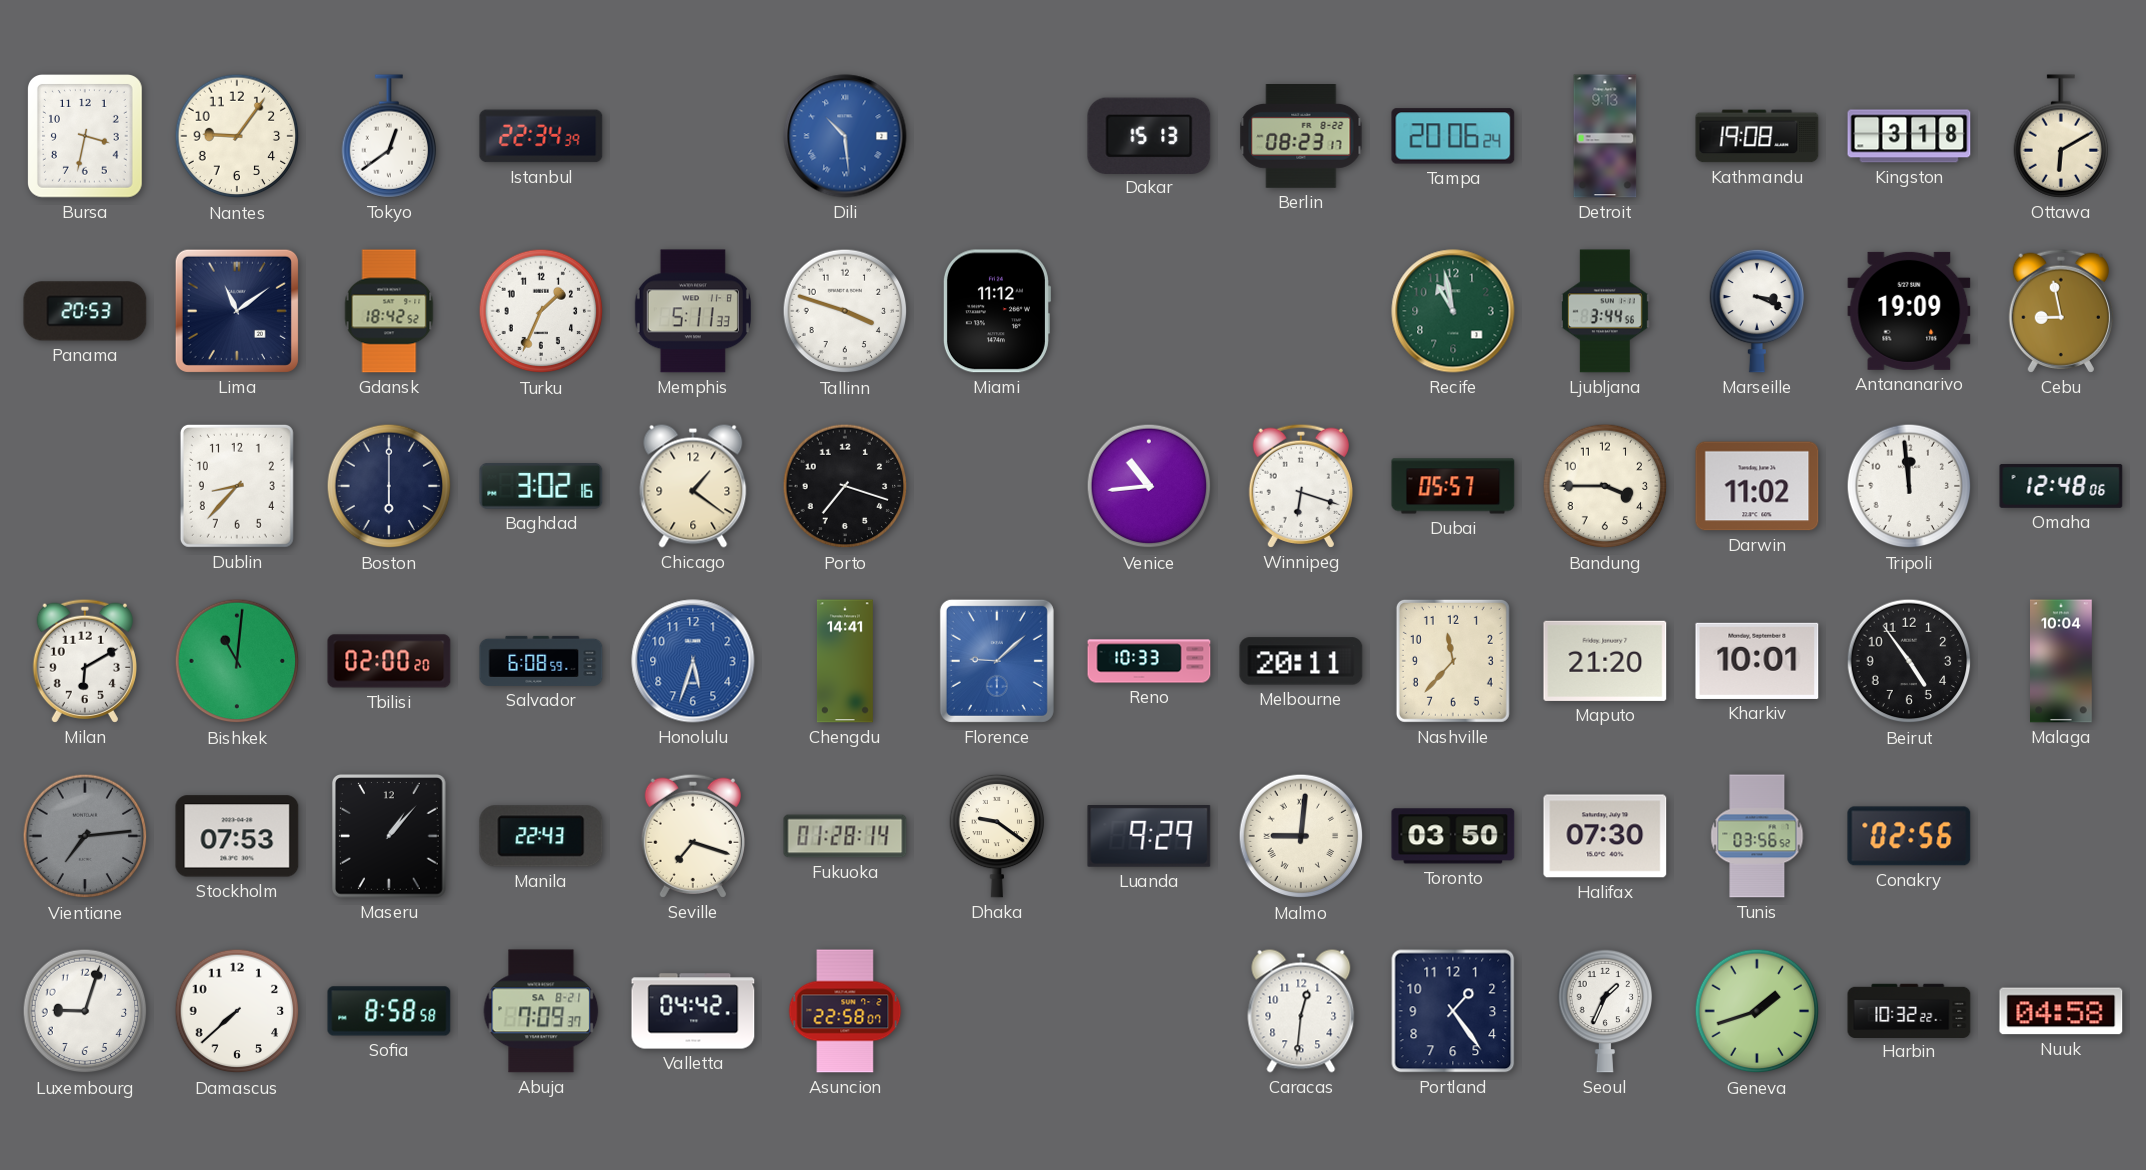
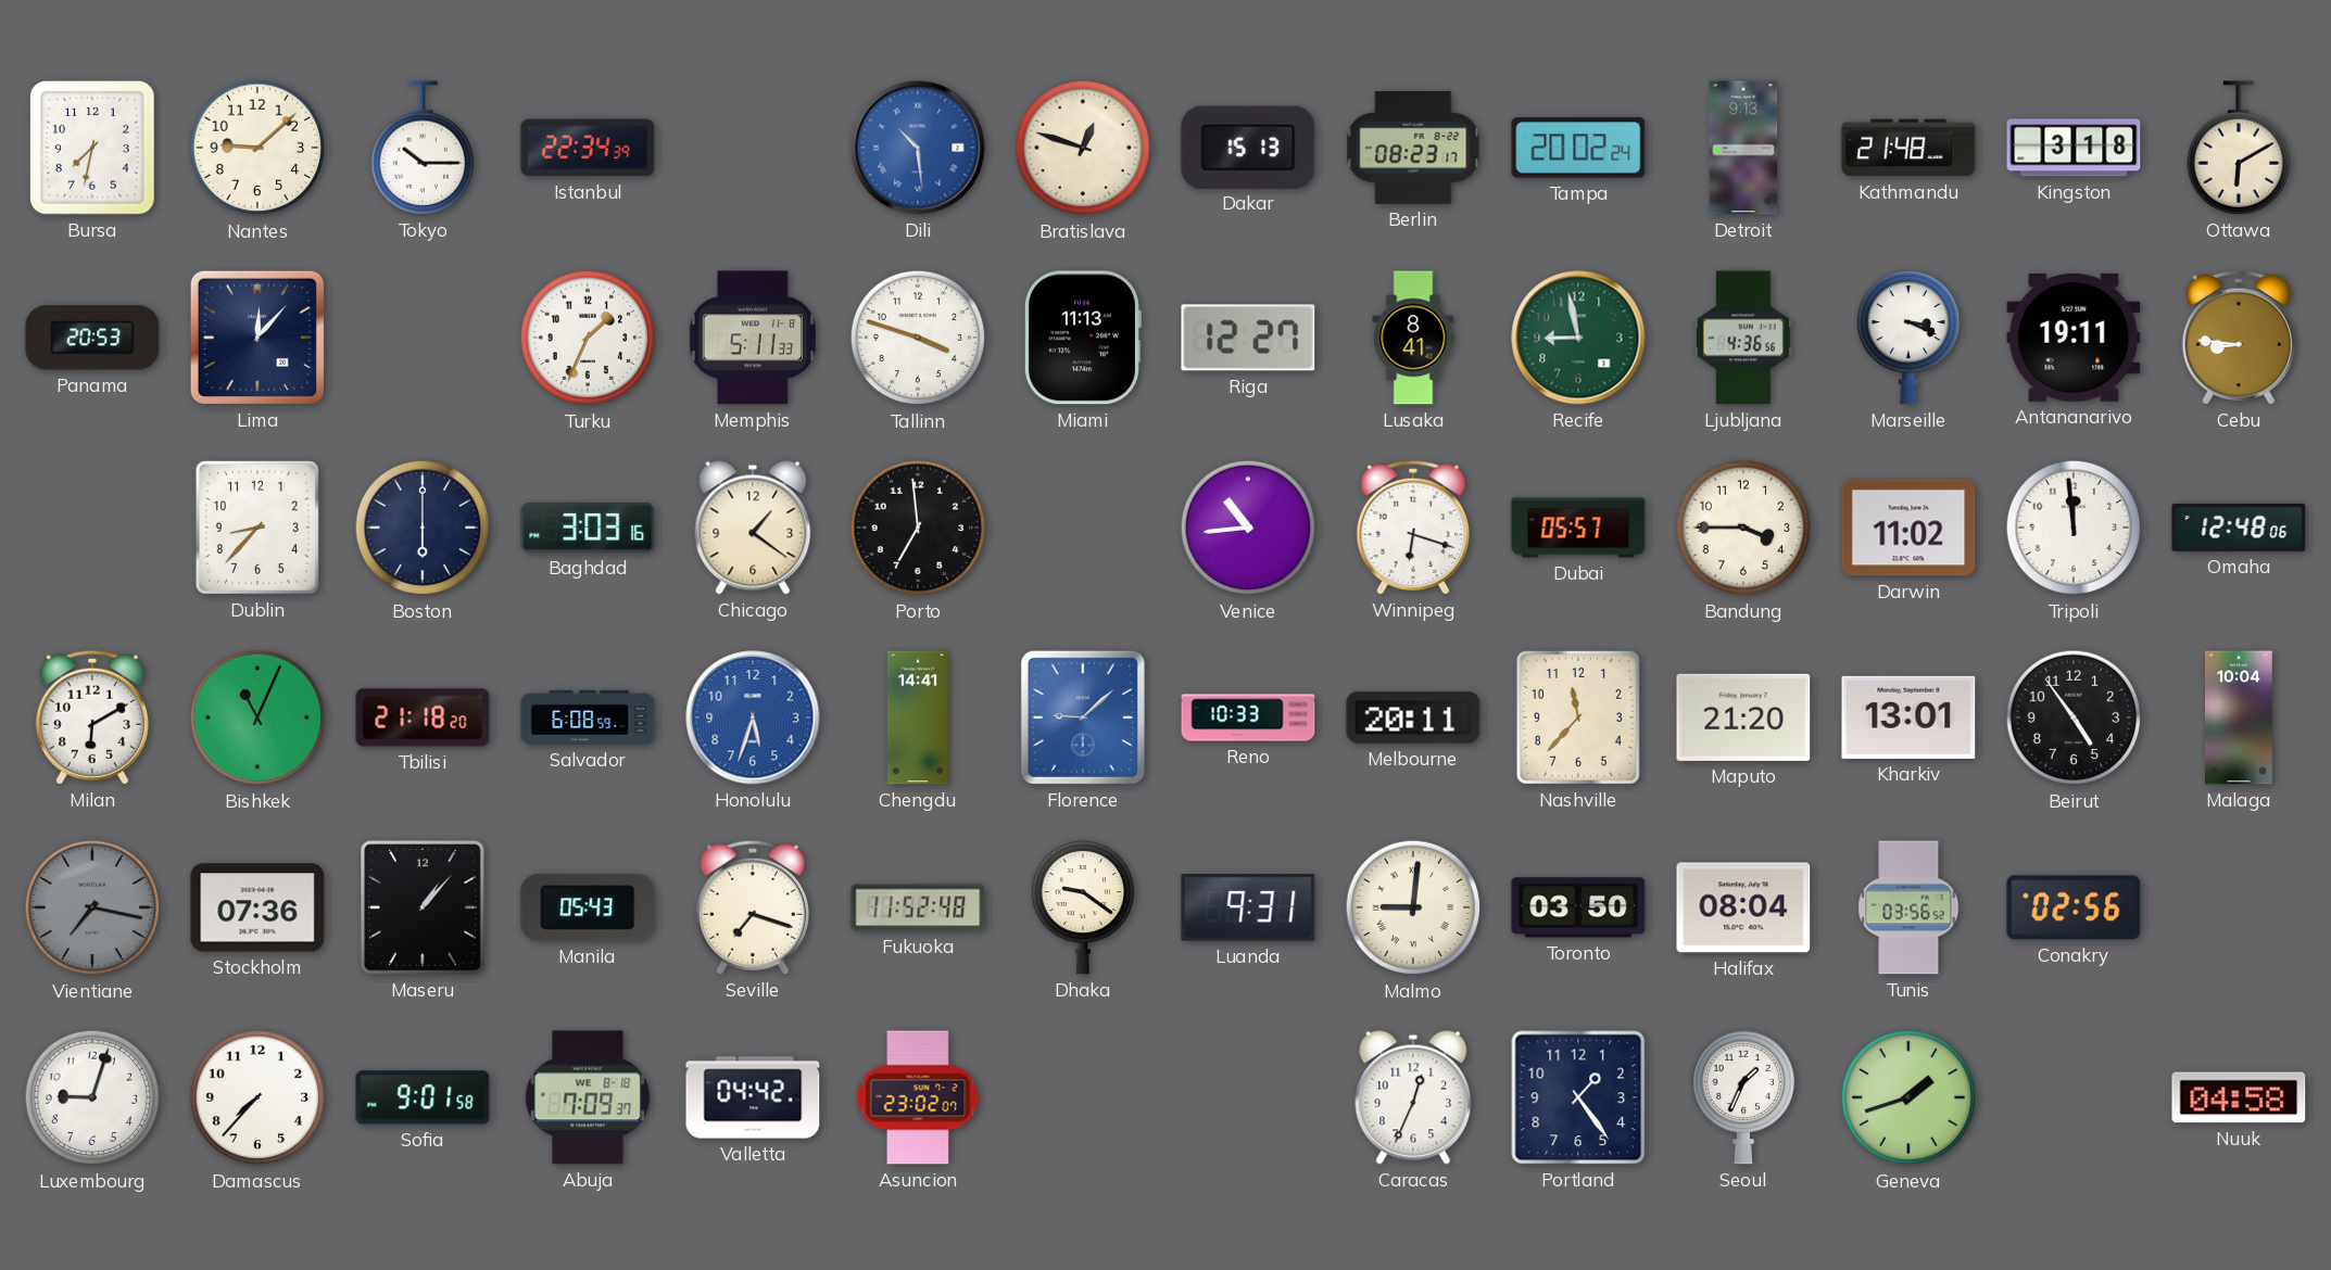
Bursa: 3:32 -> 7:32
Nantes: 9:06 -> 9:08
Tokyo: 12:39 -> 10:15
Bratislava: none -> 12:48
Tampa: 20:06 -> 20:02
Kathmandu: 19:08 -> 21:48
Lima: 11:09 -> 12:07
Gdansk: 18:42 -> none
Miami: 11:12 -> 11:13
Riga: none -> 12:27
Lusaka: none -> 8:41
Recife: 10:58 -> 8:58
Ljubljana: 3:44 -> 4:36
Antananarivo: 19:09 -> 19:11
Cebu: 8:58 -> 8:46
Baghdad: 3:02 -> 3:03
Porto: 7:18 -> 6:59
Bishkek: 11:01 -> 11:04
Tbilisi: 02:00 -> 21:18
Kharkiv: 10:01 -> 13:01
Vientiane: 7:14 -> 7:17
Stockholm: 07:53 -> 07:36
Manila: 22:43 -> 05:43
Fukuoka: 01:28 -> 11:52
Luanda: 9:29 -> 9:31
Halifax: 07:30 -> 08:04
Damascus: 7:38 -> 7:37
Sofia: 8:58 -> 9:01
Abuja date: SA 8-21 -> WE 8-18
Asuncion: 22:58 -> 23:02
Caracas: 12:31 -> 12:34
Harbin: 10:32 -> none
